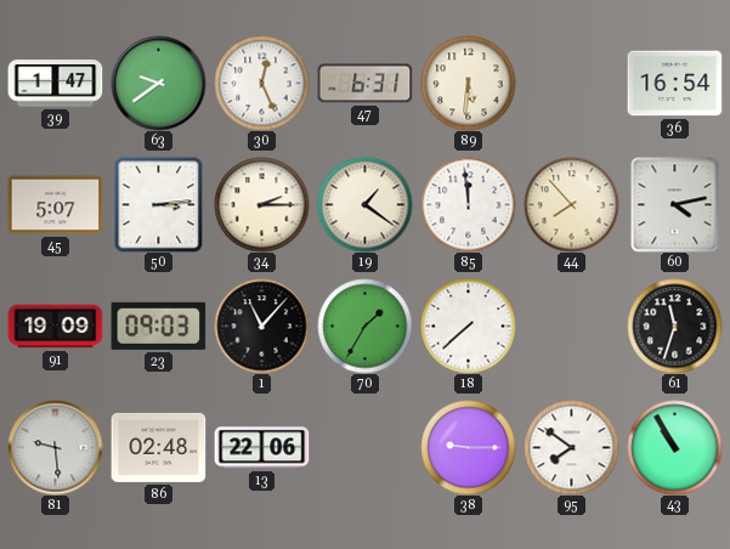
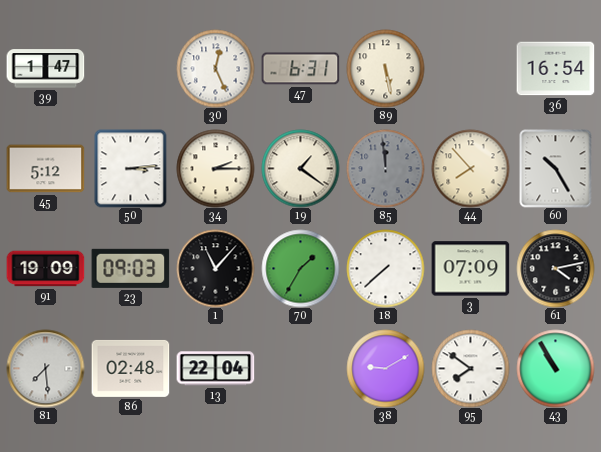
63: 9:39 -> none
89: 5:31 -> 5:28
45: 5:07 -> 5:12
85 dial: white -> grey
60: 4:13 -> 10:25
3: none -> 07:09
61: 11:33 -> 4:13
81: 9:29 -> 7:29
13: 22:06 -> 22:04
38: 9:15 -> 9:10
